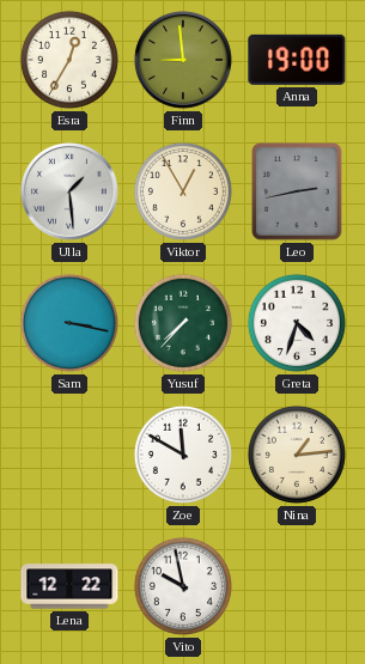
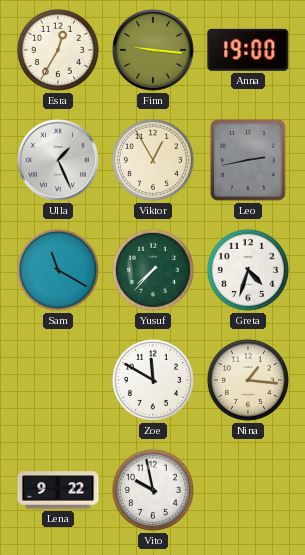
Finn: 8:59 -> 9:16
Ulla: 1:29 -> 1:26
Sam: 3:17 -> 11:20
Nina: 1:14 -> 1:16
Lena: 12:22 -> 9:22
